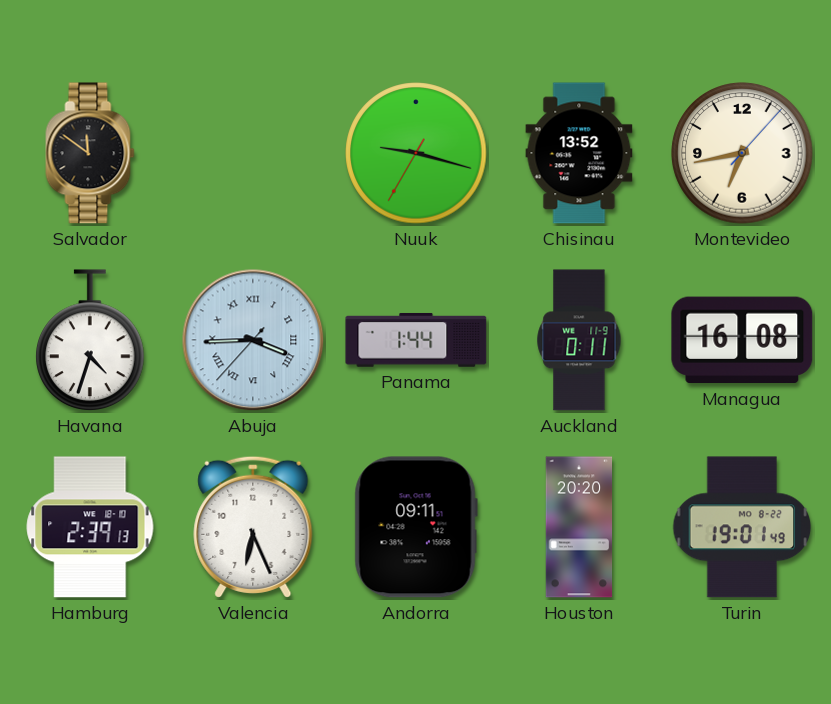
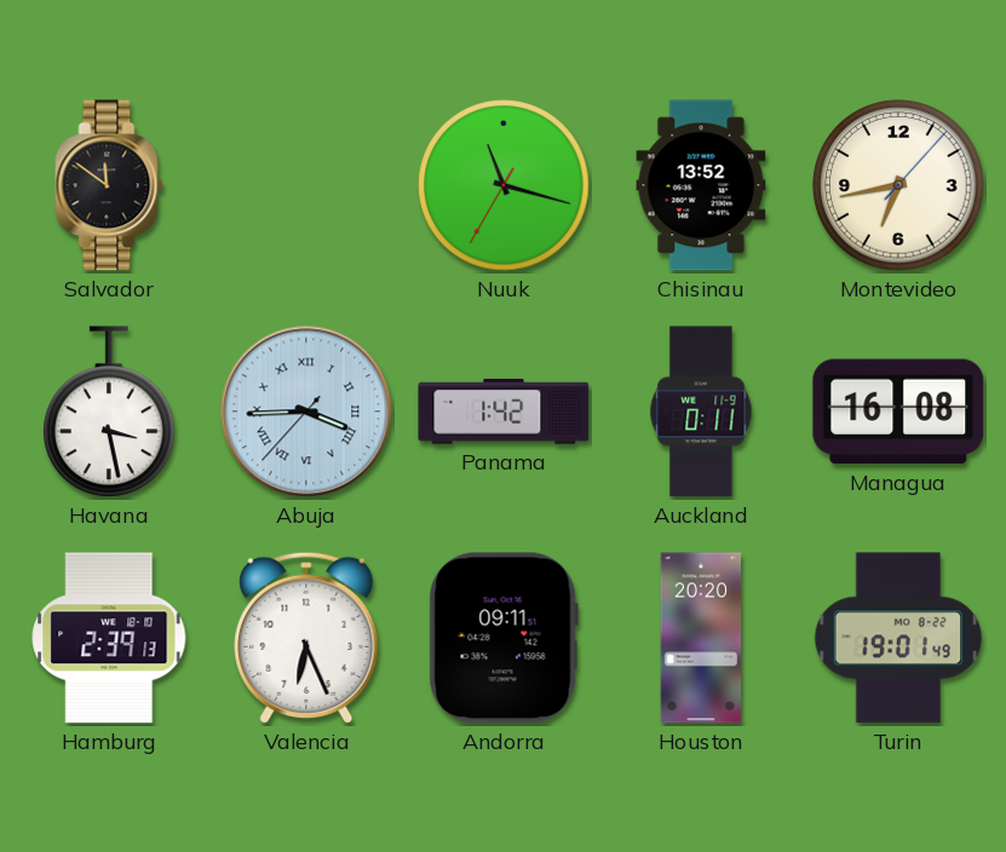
Nuuk: 9:17 -> 11:17
Havana: 4:33 -> 3:28
Panama: 1:44 -> 1:42
